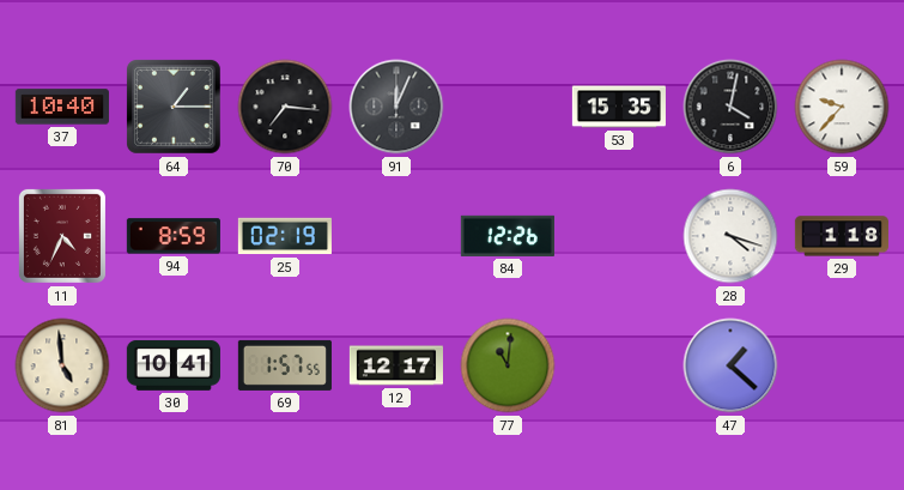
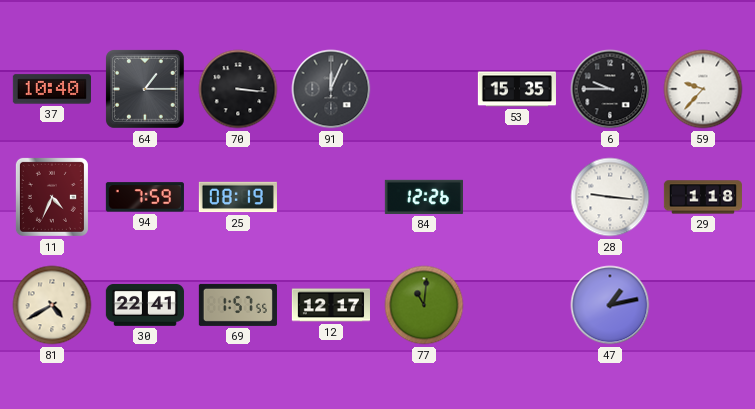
70: 7:16 -> 3:16
6: 4:02 -> 9:45
94: 8:59 -> 7:59
25: 02:19 -> 08:19
28: 4:18 -> 9:16
81: 4:59 -> 4:40
30: 10:41 -> 22:41
47: 1:22 -> 1:13
